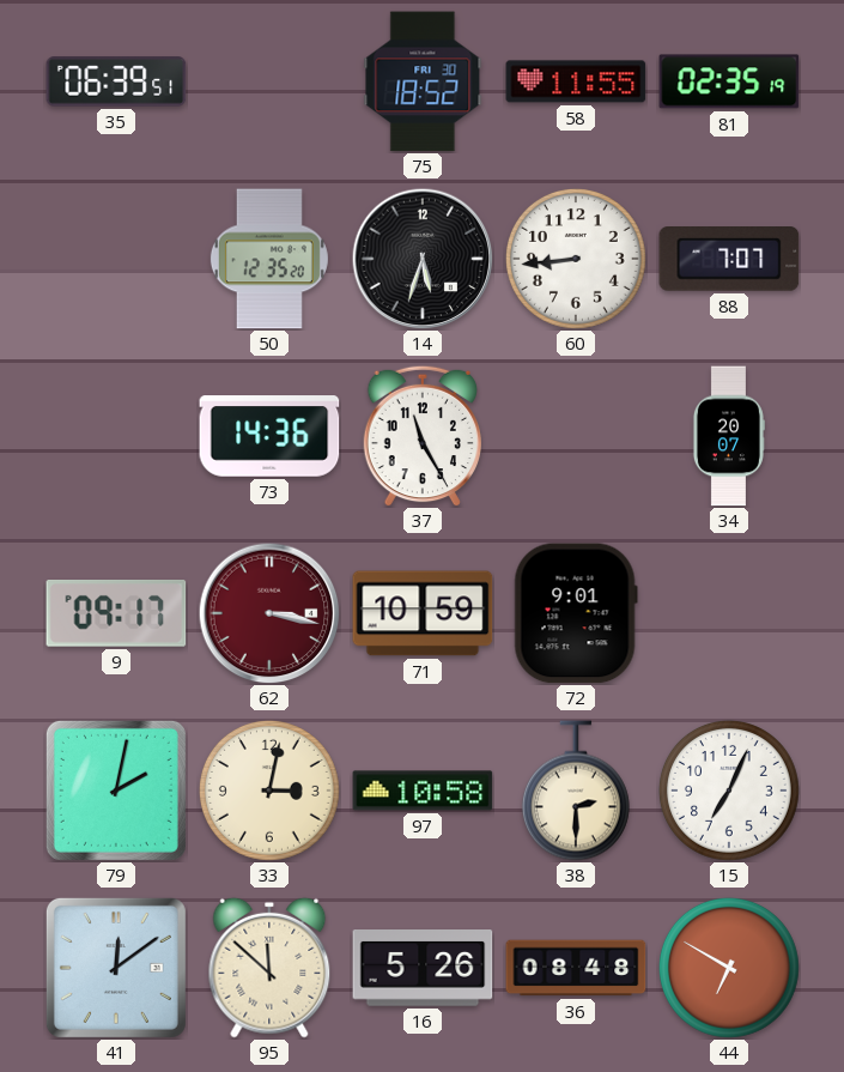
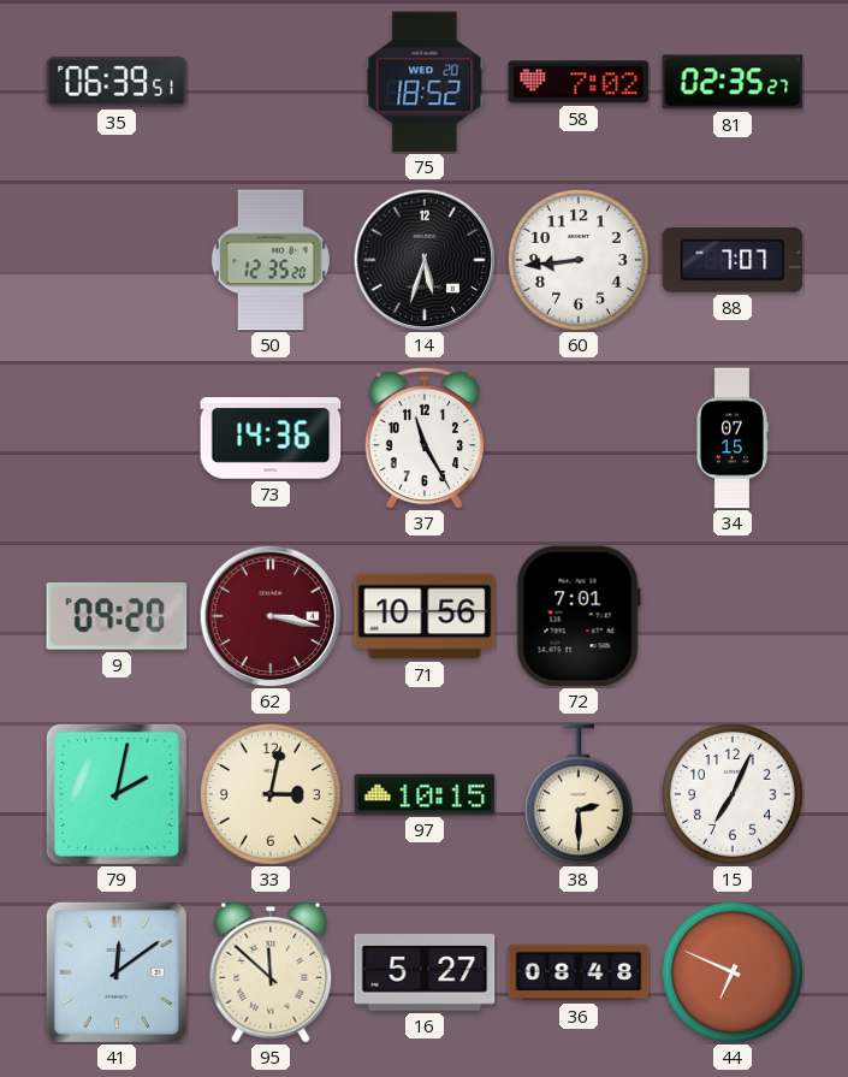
75 date: FRI 30 -> WED 20
58: 11:55 -> 7:02
81: 02:35:19 -> 02:35:27
34: 20:07 -> 07:15
9: 09:17 -> 09:20
71: 10:59 -> 10:56
72: 9:01 -> 7:01
97: 10:58 -> 10:15
16: 5:26 -> 5:27
44: 6:50 -> 6:49
